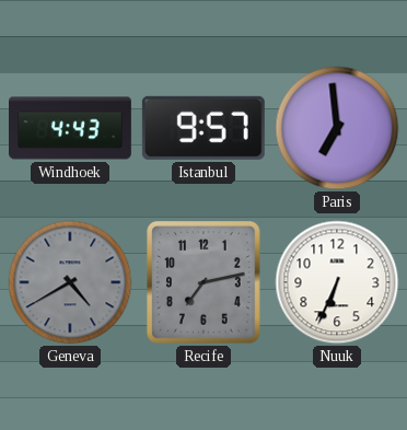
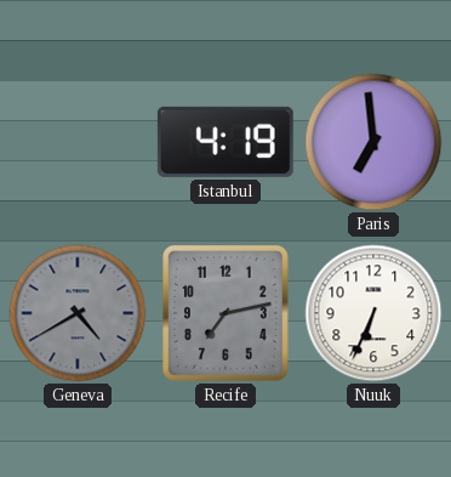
Windhoek: 4:43 -> none
Istanbul: 9:57 -> 4:19
